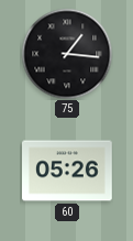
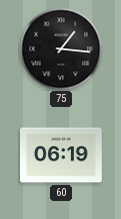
60: 05:26 -> 06:19
